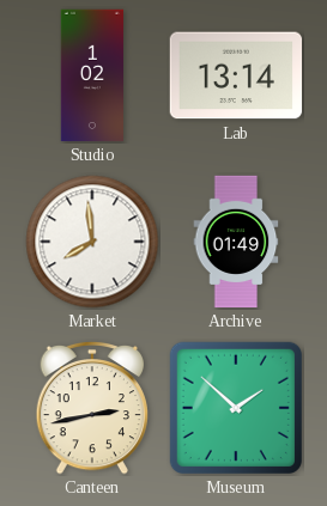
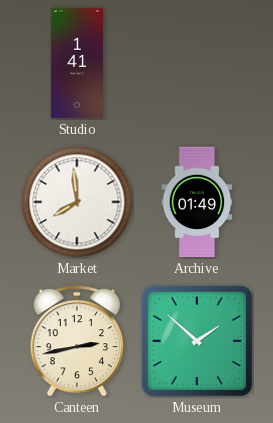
Studio: 1:02 -> 1:41
Lab: 13:14 -> none
